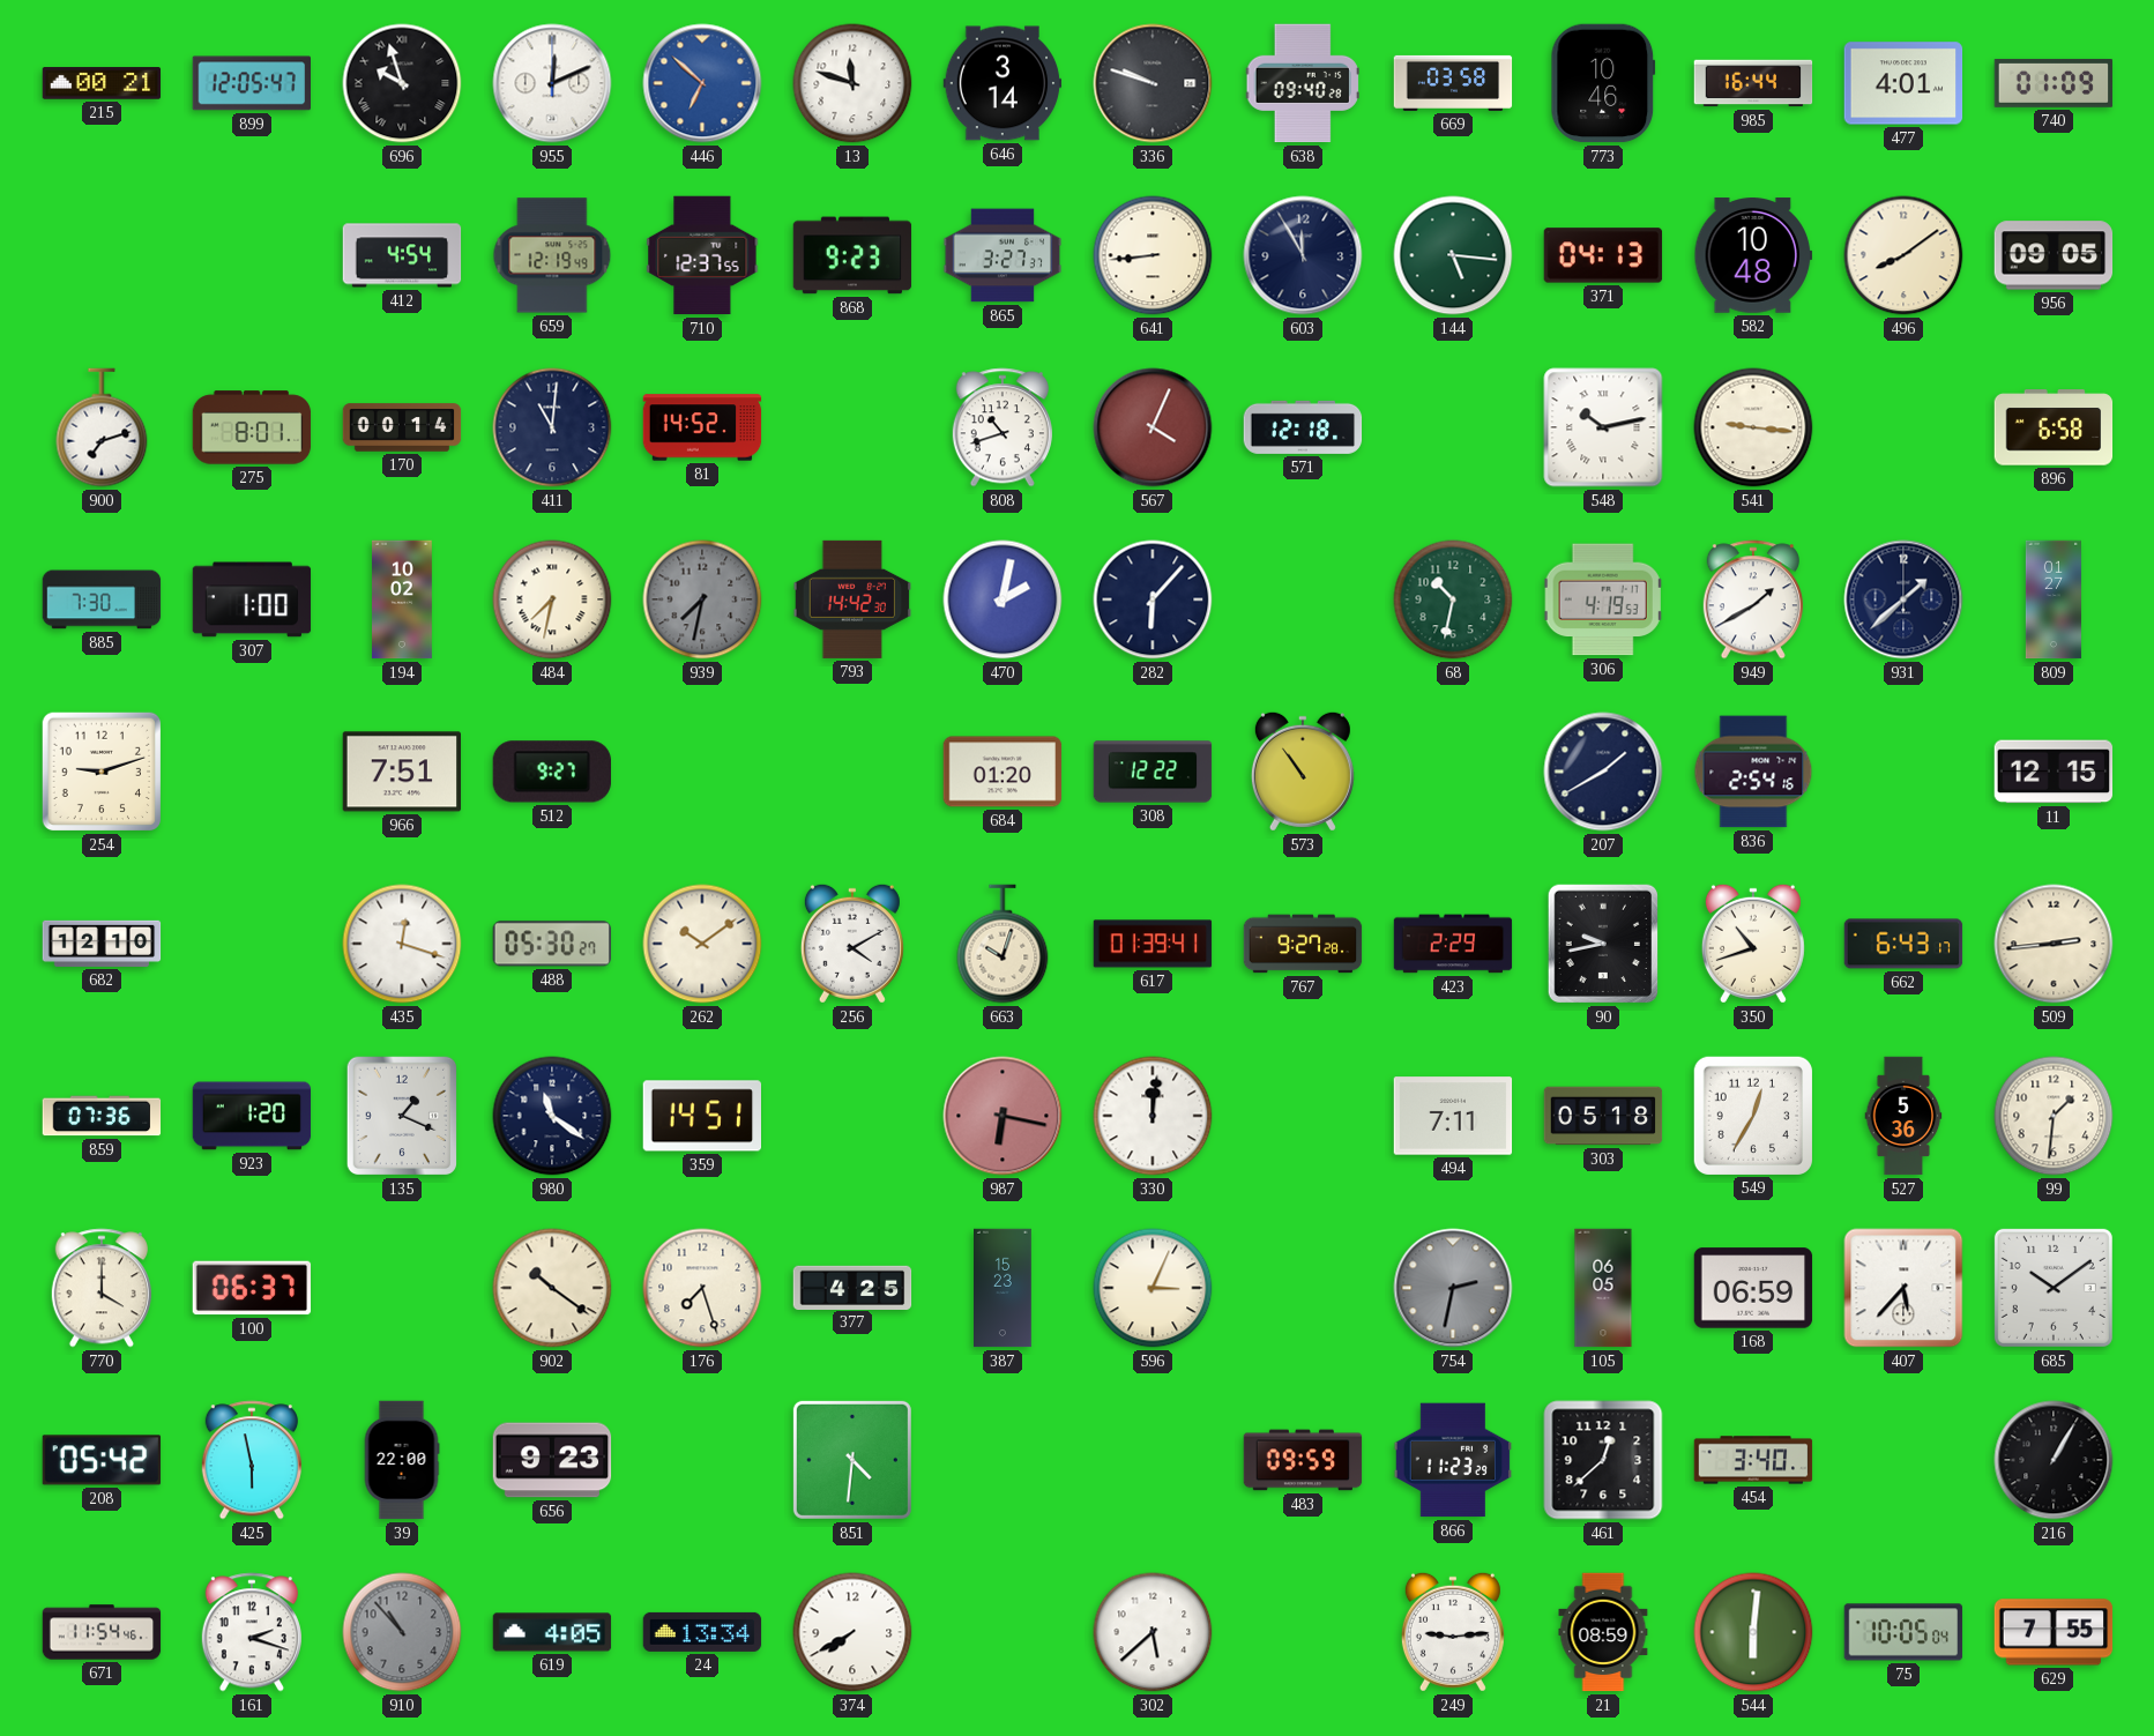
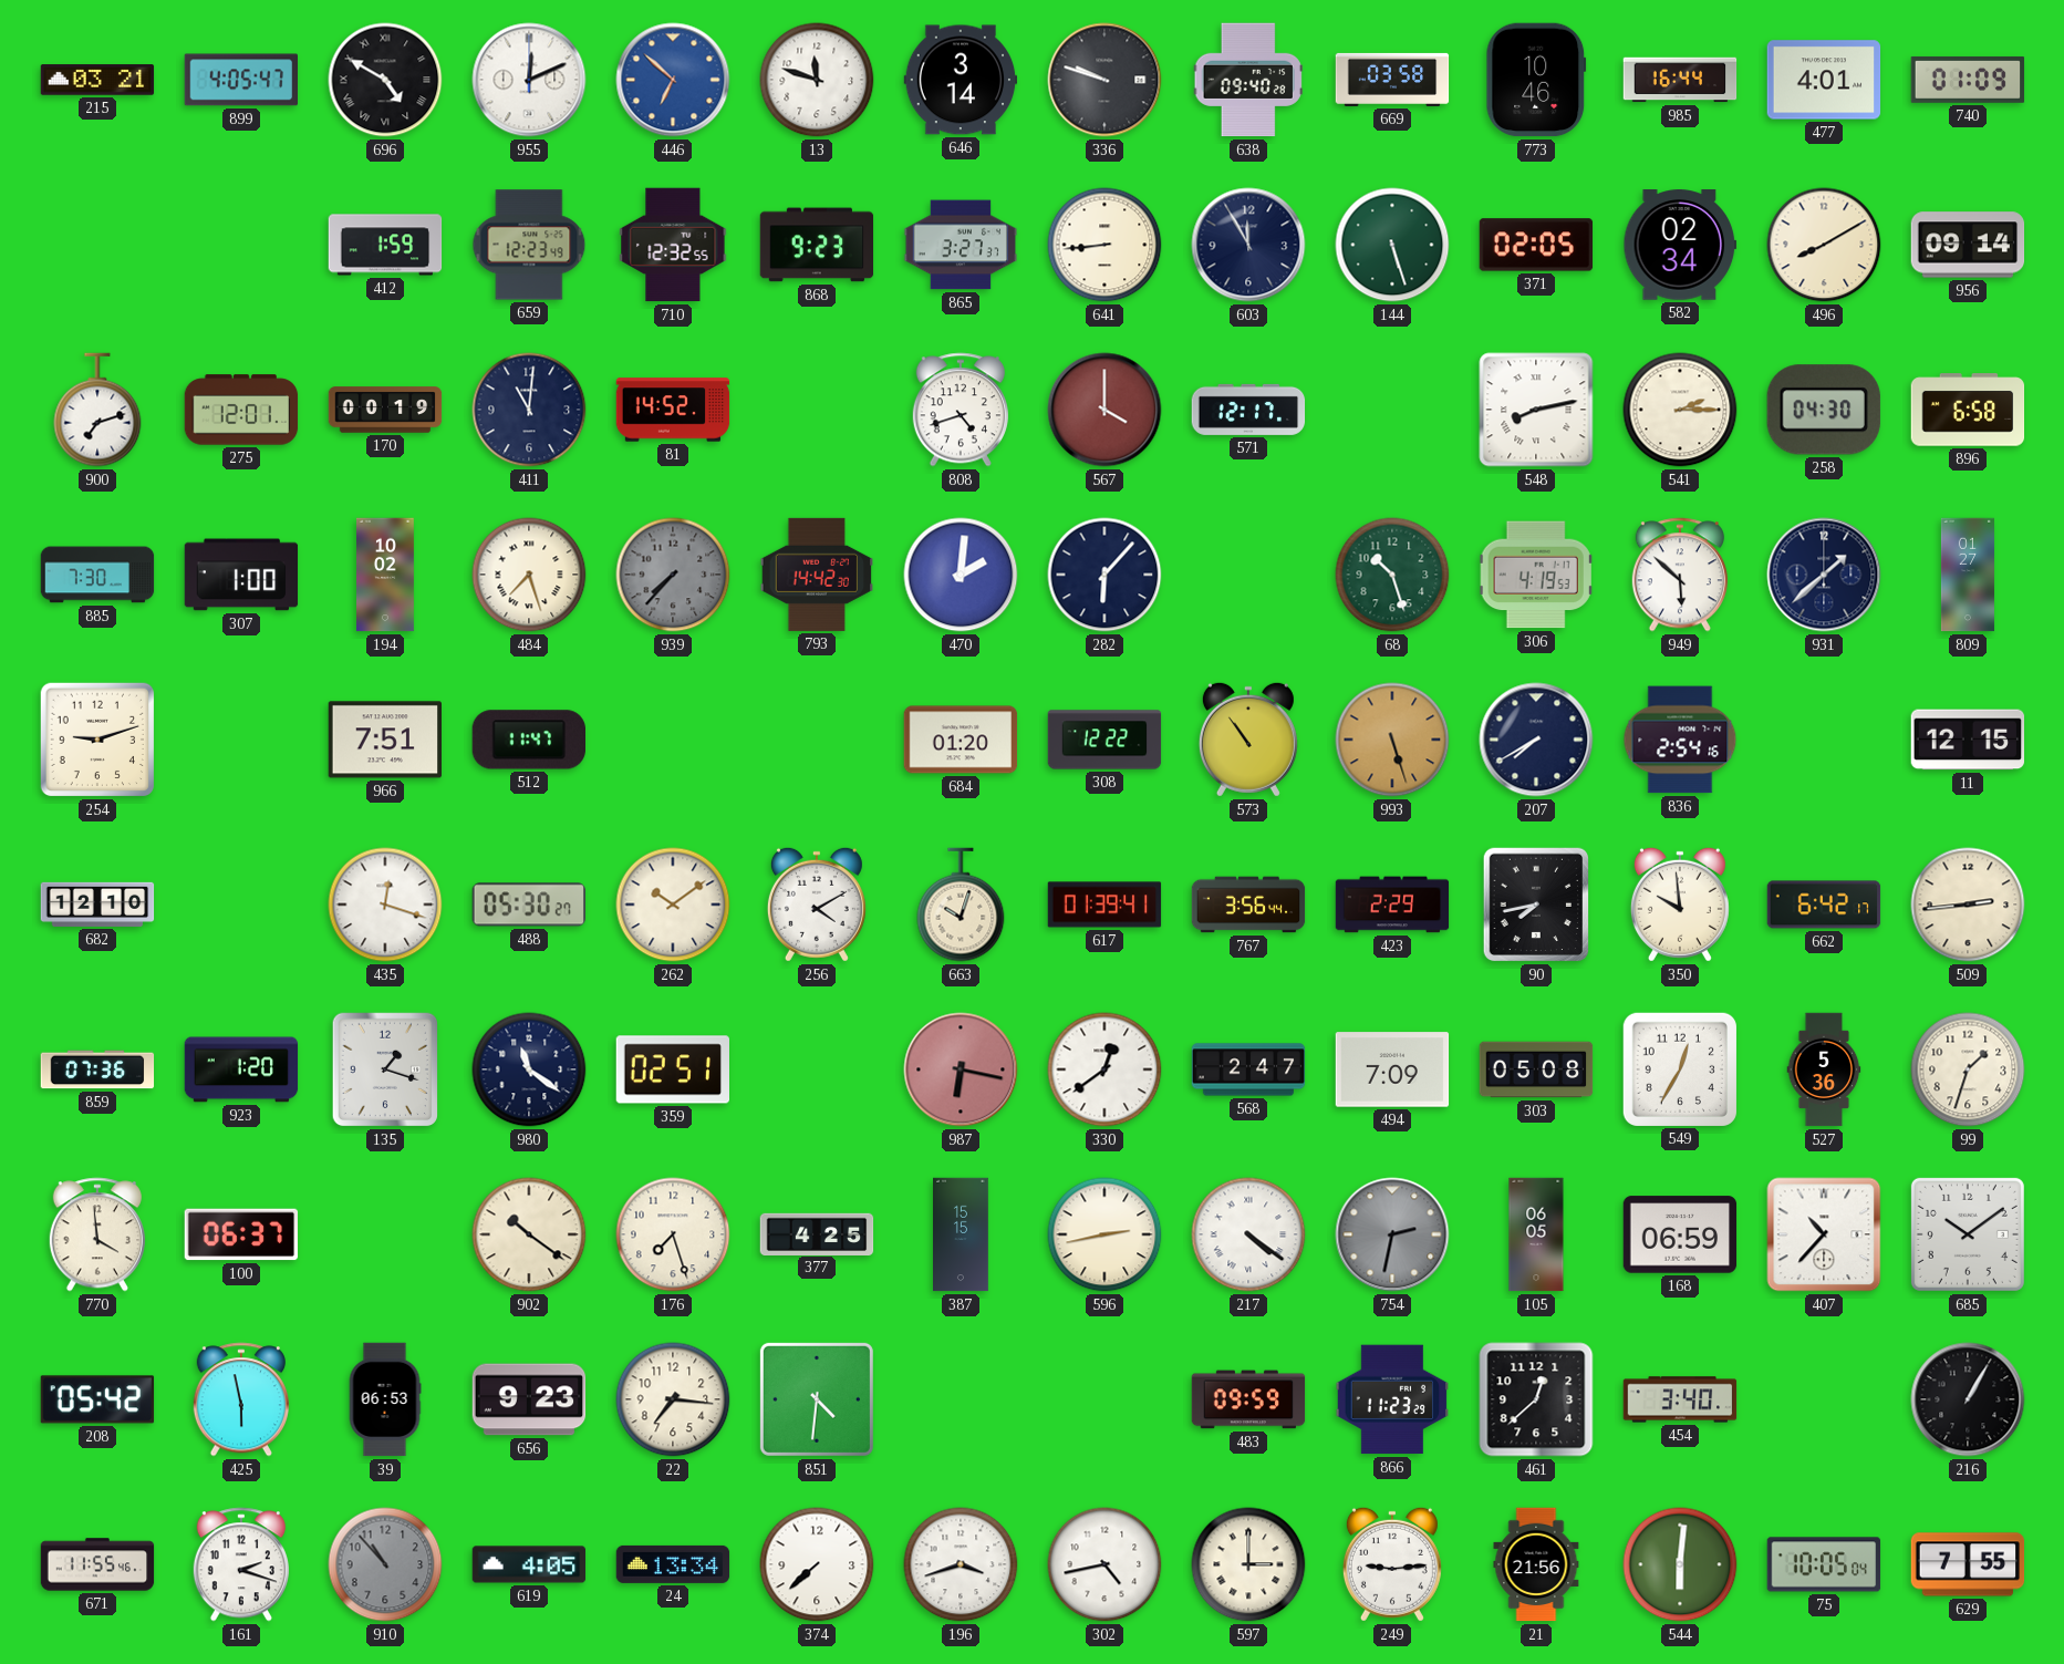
215: 00:21 -> 03:21
899: 12:05 -> 4:05
696: 9:57 -> 4:50
412: 4:54 -> 1:59
659: 12:19 -> 12:23
710: 12:37 -> 12:32
144: 5:16 -> 5:27
371: 04:13 -> 02:05
582: 10:48 -> 02:34
496: 8:09 -> 8:10
956: 09:05 -> 09:14
275: 8:01 -> 12:01
170: 00:14 -> 00:19
808: 10:42 -> 4:42
567: 4:04 -> 4:00
571: 12:18 -> 12:17
548: 10:13 -> 8:13
541: 9:16 -> 2:15
258: none -> 04:30
484: 7:32 -> 7:27
939: 7:32 -> 7:37
470: 2:02 -> 2:01
68: 10:32 -> 10:27
949: 1:40 -> 5:52
512: 9:27 -> 11:47
993: none -> 5:27
207: 1:40 -> 7:40
767: 9:27 -> 3:56
90: 9:43 -> 7:43
350: 10:42 -> 9:59
662: 6:43 -> 6:42
135: 1:19 -> 1:18
359: 14:51 -> 02:51
330: 12:01 -> 12:39
568: none -> 2:47
494: 7:11 -> 7:09
303: 05:18 -> 05:08
99: 1:31 -> 1:33
770: 4:00 -> 3:59
387: 15:23 -> 15:15
596: 3:04 -> 2:43
217: none -> 4:21
407: 5:37 -> 10:37
39: 22:00 -> 06:53
22: none -> 7:16
671: 11:54 -> 11:55
374: 7:40 -> 7:38
196: none -> 3:42
302: 5:38 -> 4:43
597: none -> 3:00
21: 08:59 -> 21:56
